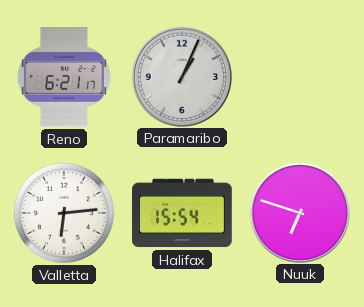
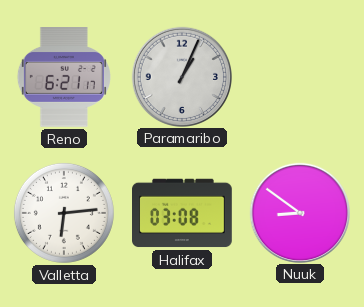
Halifax: 15:54 -> 03:08
Nuuk: 6:48 -> 8:51
